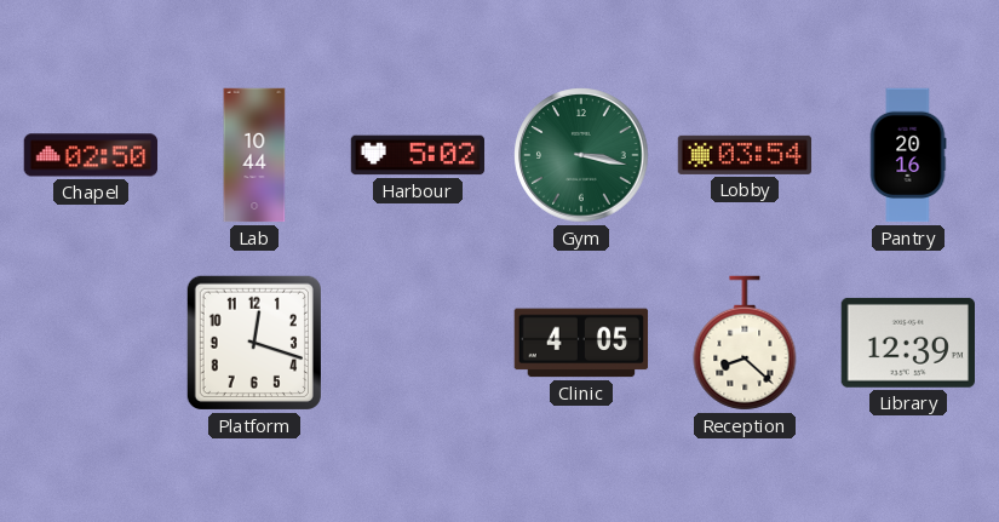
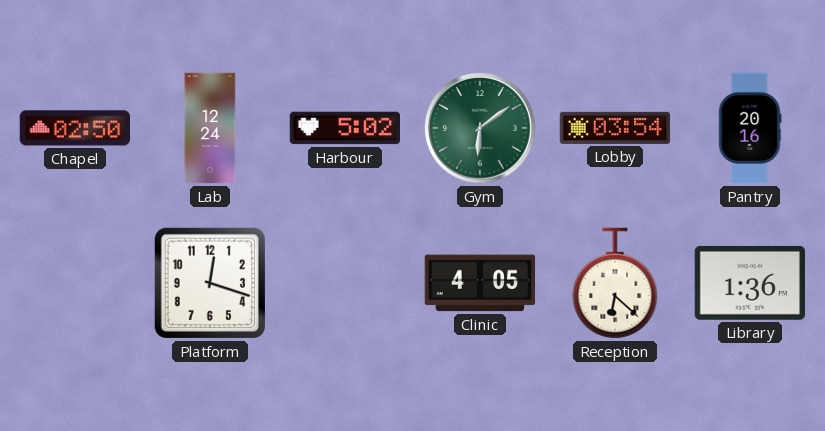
Lab: 10:44 -> 12:24
Gym: 3:17 -> 6:09
Reception: 8:22 -> 6:22
Library: 12:39 -> 1:36
